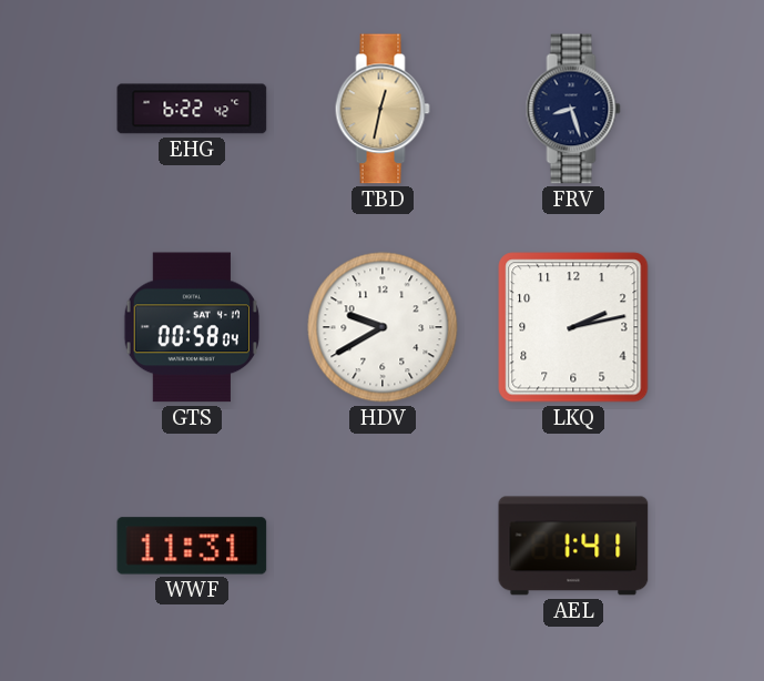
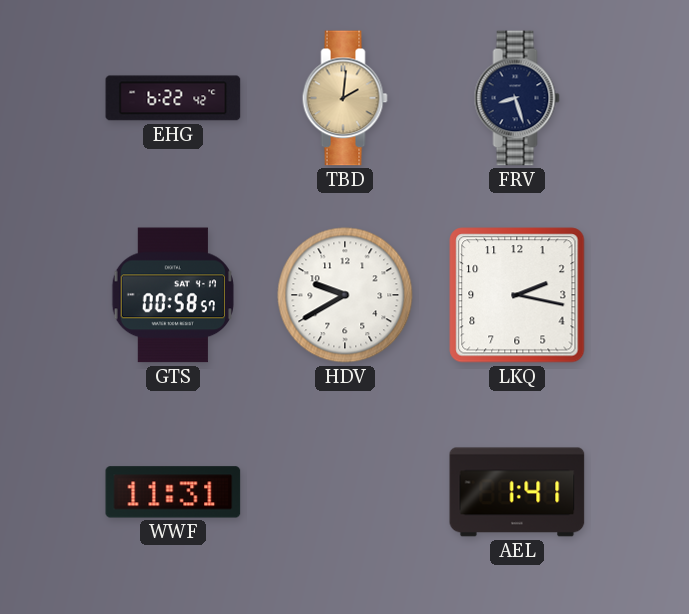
TBD: 12:32 -> 2:01
GTS: 00:58:04 -> 00:58:57
LKQ: 2:13 -> 2:17
